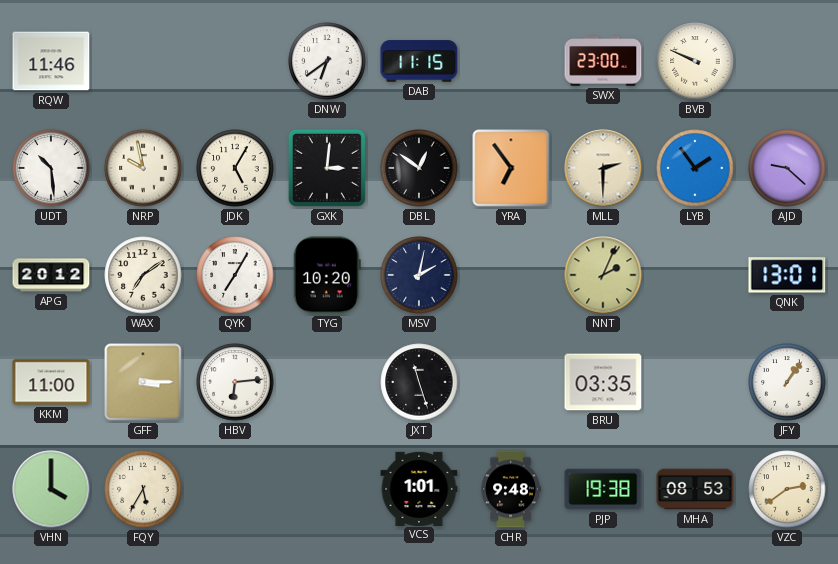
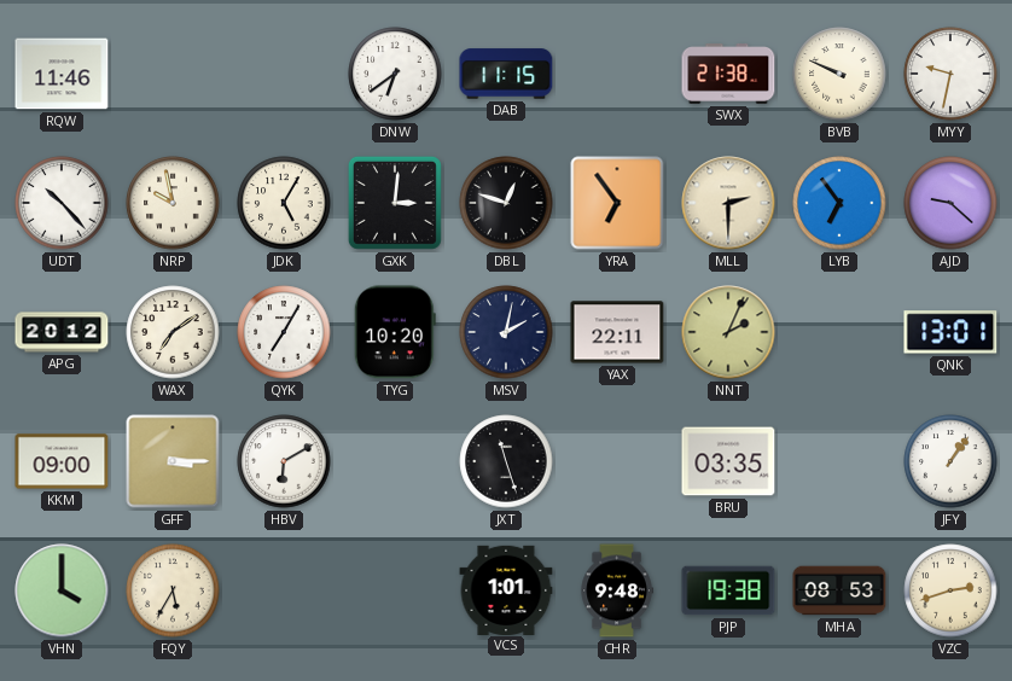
SWX: 23:00 -> 21:38
MYY: none -> 9:32
UDT: 10:29 -> 10:23
DBL: 12:51 -> 12:48
LYB: 1:54 -> 6:54
YAX: none -> 22:11
KKM: 11:00 -> 09:00
HBV: 6:14 -> 6:10
VZC: 2:39 -> 2:42
